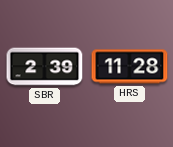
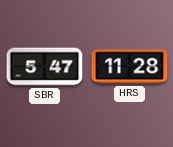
SBR: 2:39 -> 5:47
